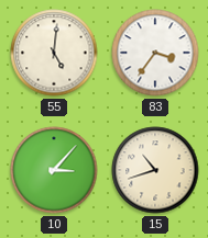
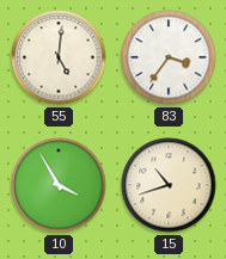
10: 3:07 -> 3:55
